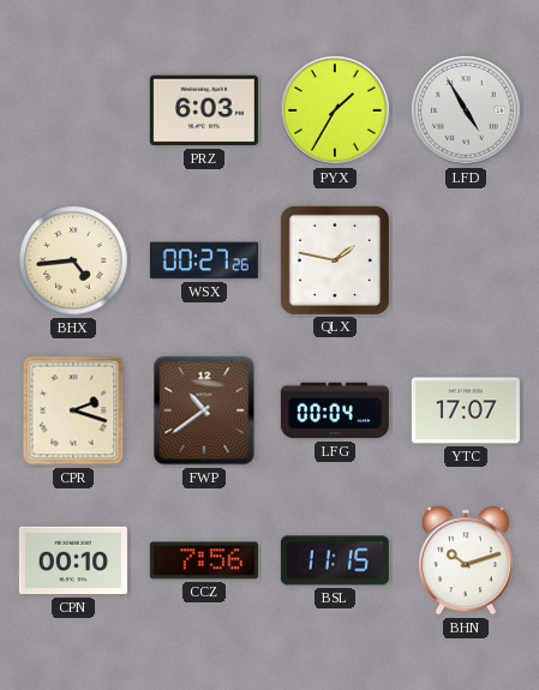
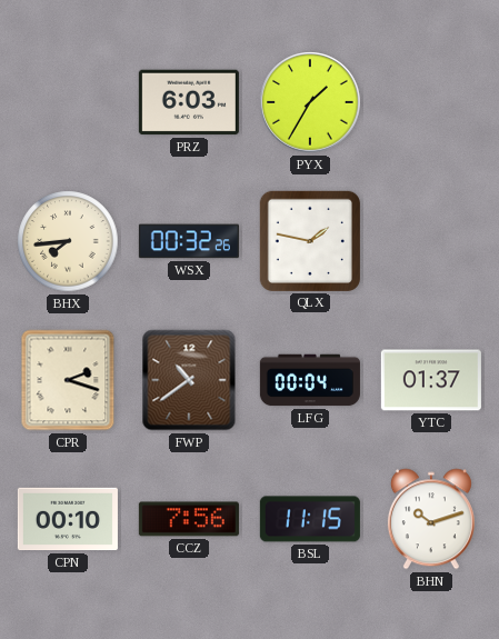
LFD: 4:55 -> none
BHX: 4:44 -> 7:44
WSX: 00:27 -> 00:32
YTC: 17:07 -> 01:37
